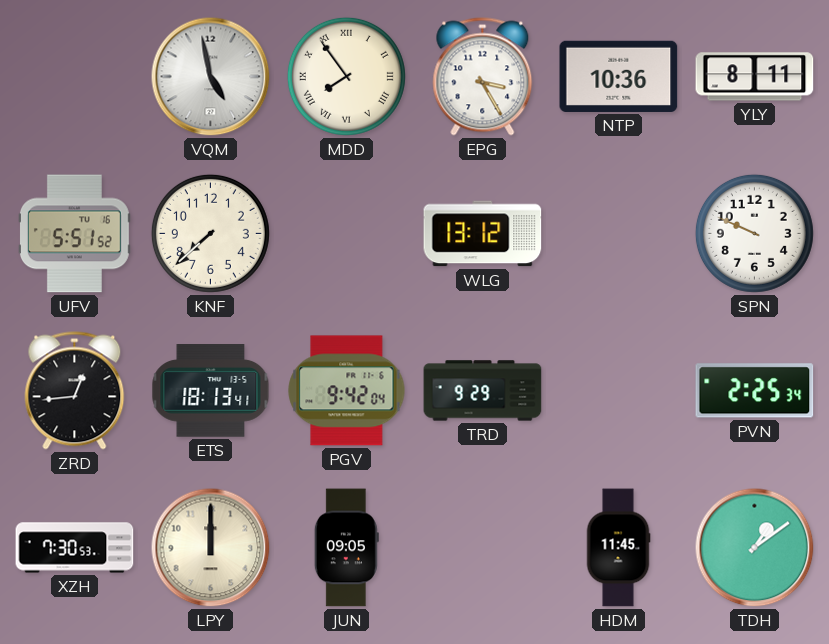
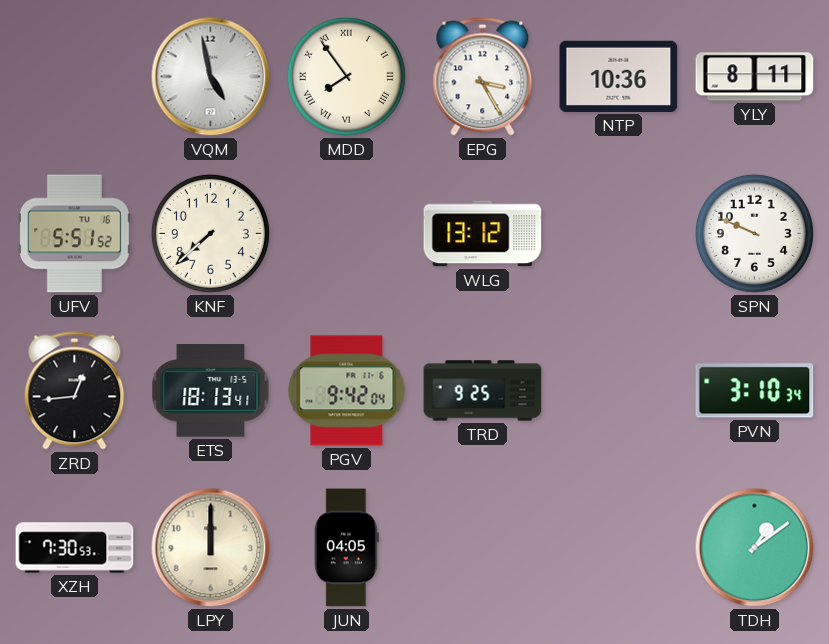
TRD: 9:29 -> 9:25
PVN: 2:25 -> 3:10
JUN: 09:05 -> 04:05
HDM: 11:45 -> none
